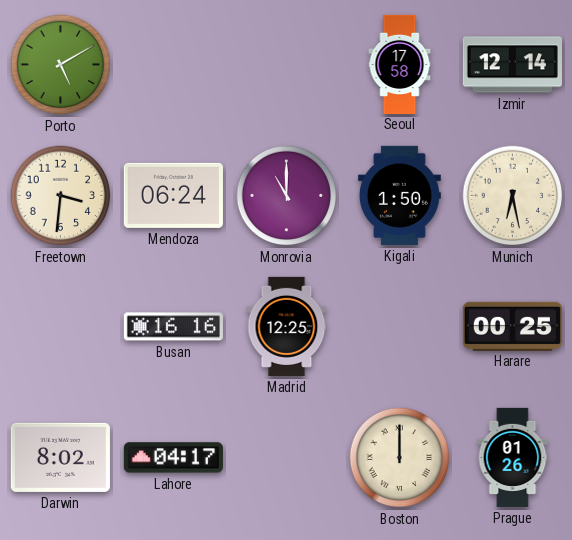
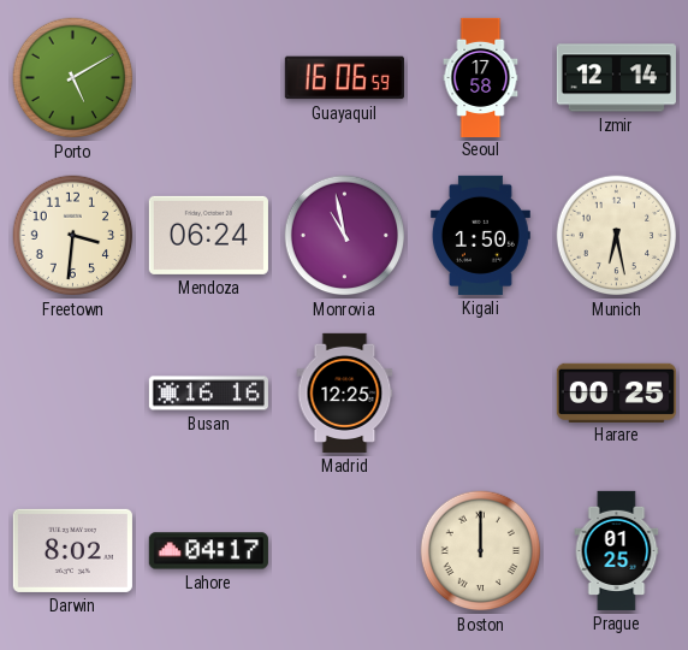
Guayaquil: none -> 16:06
Monrovia: 11:00 -> 10:58
Prague: 01:26 -> 01:25
